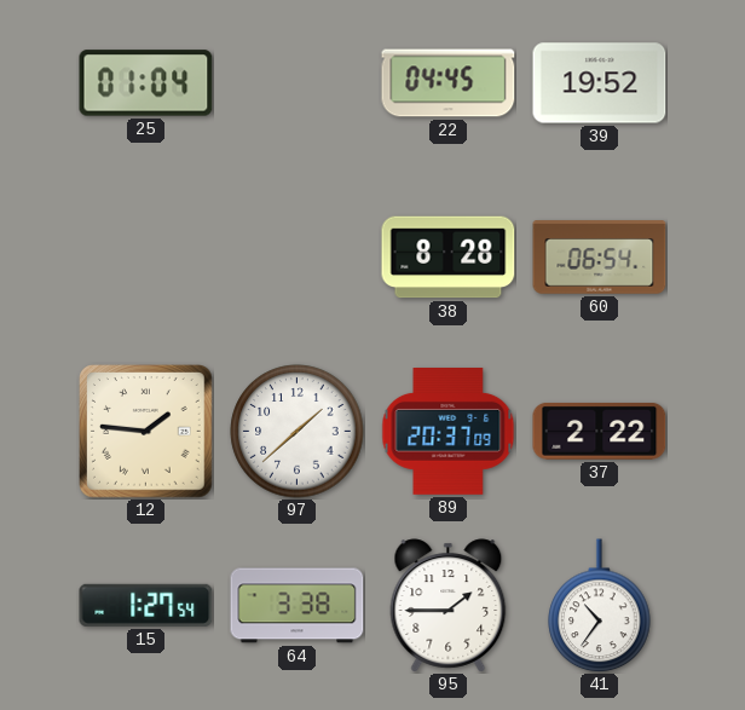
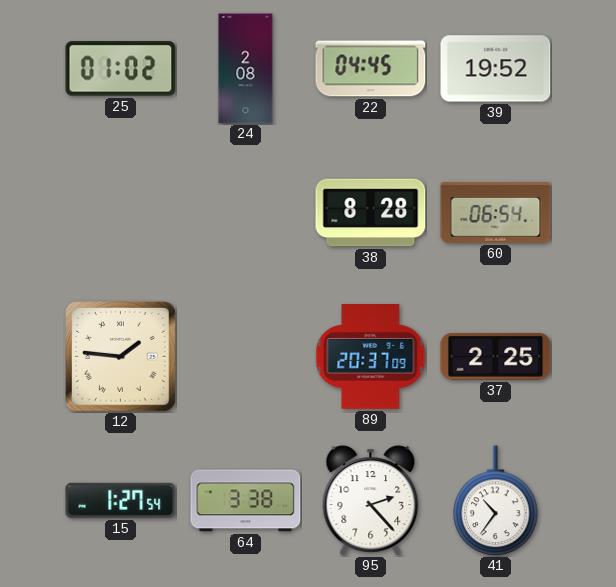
25: 01:04 -> 01:02
24: none -> 2:08
97: 1:38 -> none
37: 2:22 -> 2:25
95: 1:45 -> 2:23
